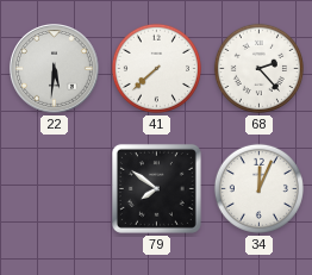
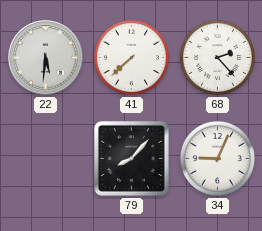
79: 7:51 -> 8:07
34: 12:04 -> 9:04
